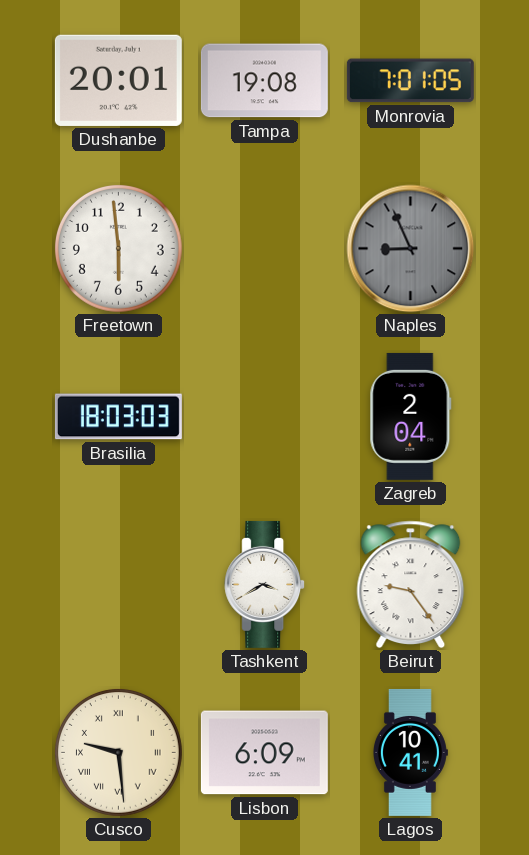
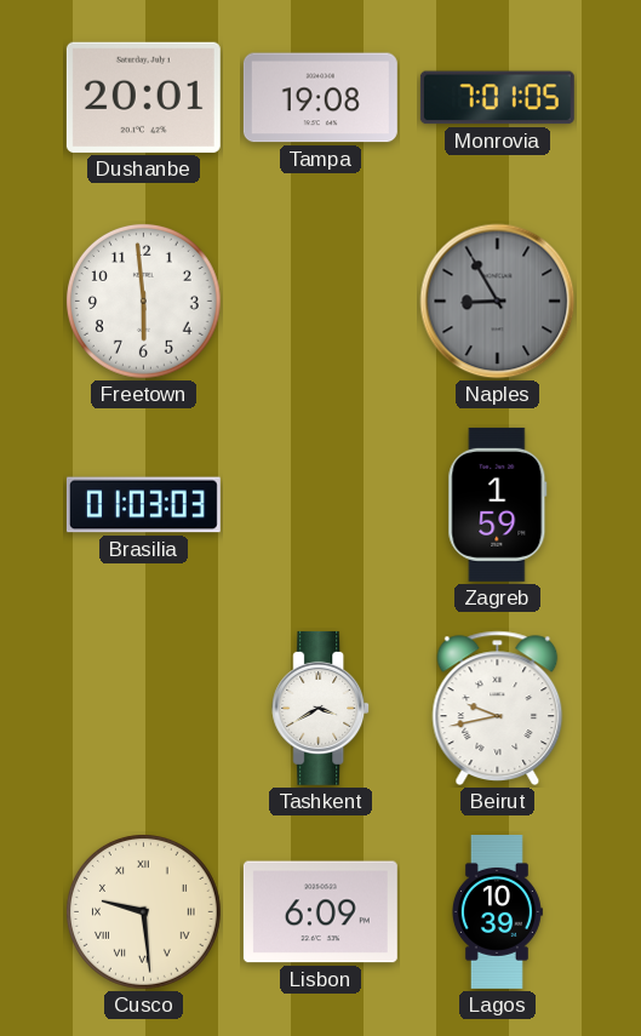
Naples: 8:56 -> 8:55
Brasilia: 18:03 -> 01:03
Zagreb: 2:04 -> 1:59
Beirut: 9:24 -> 9:43
Lagos: 10:41 -> 10:39
